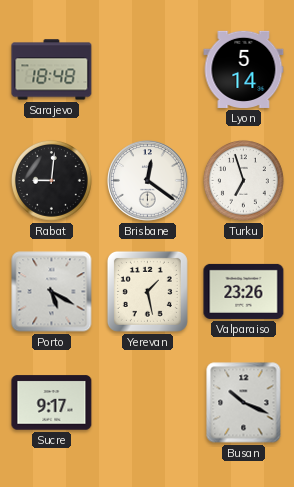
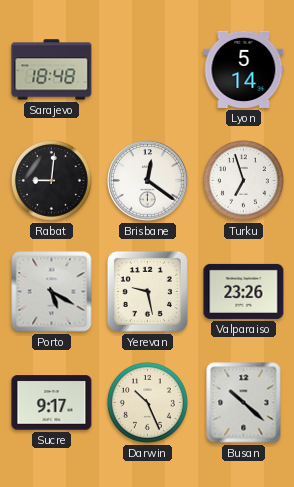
Yerevan: 1:28 -> 9:28
Darwin: none -> 10:26
Busan: 10:19 -> 10:22
